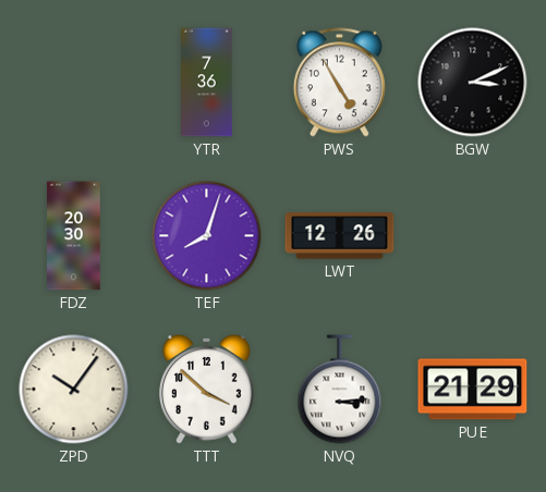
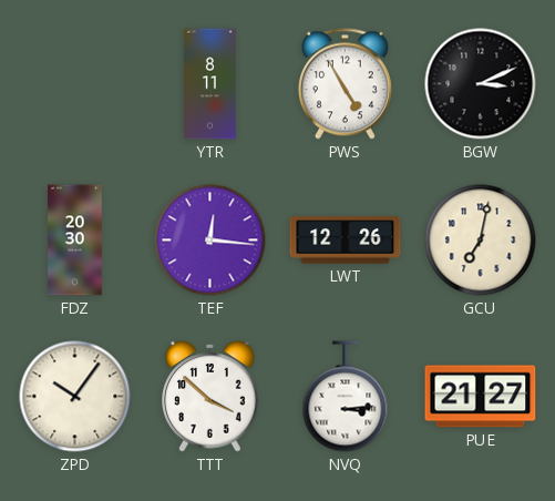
YTR: 7:36 -> 8:11
TEF: 8:03 -> 12:16
GCU: none -> 7:02
PUE: 21:29 -> 21:27
